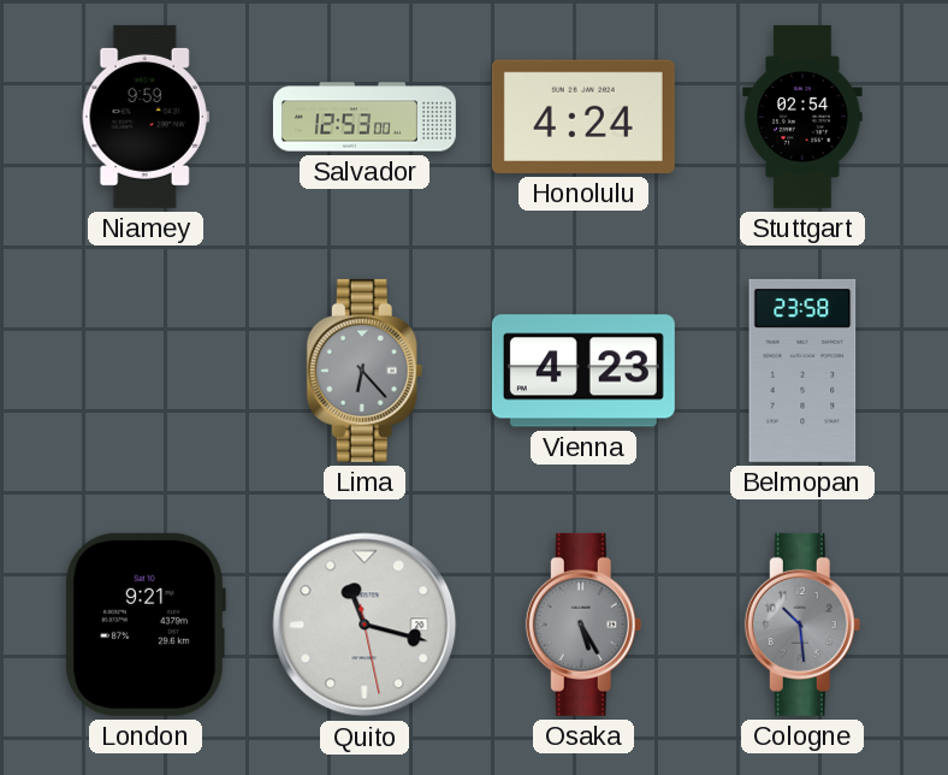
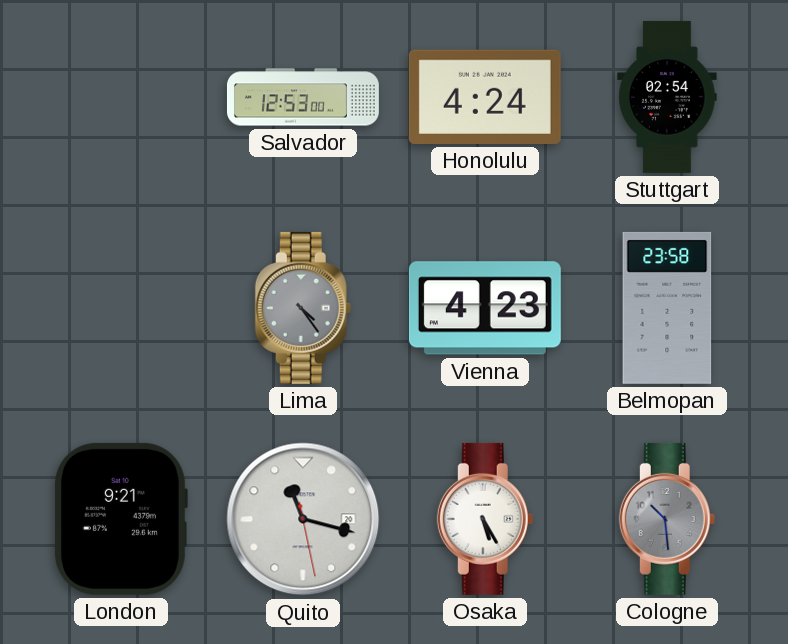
Niamey: 9:59 -> none
Lima: 6:23 -> 4:24
Osaka dial: grey -> white
